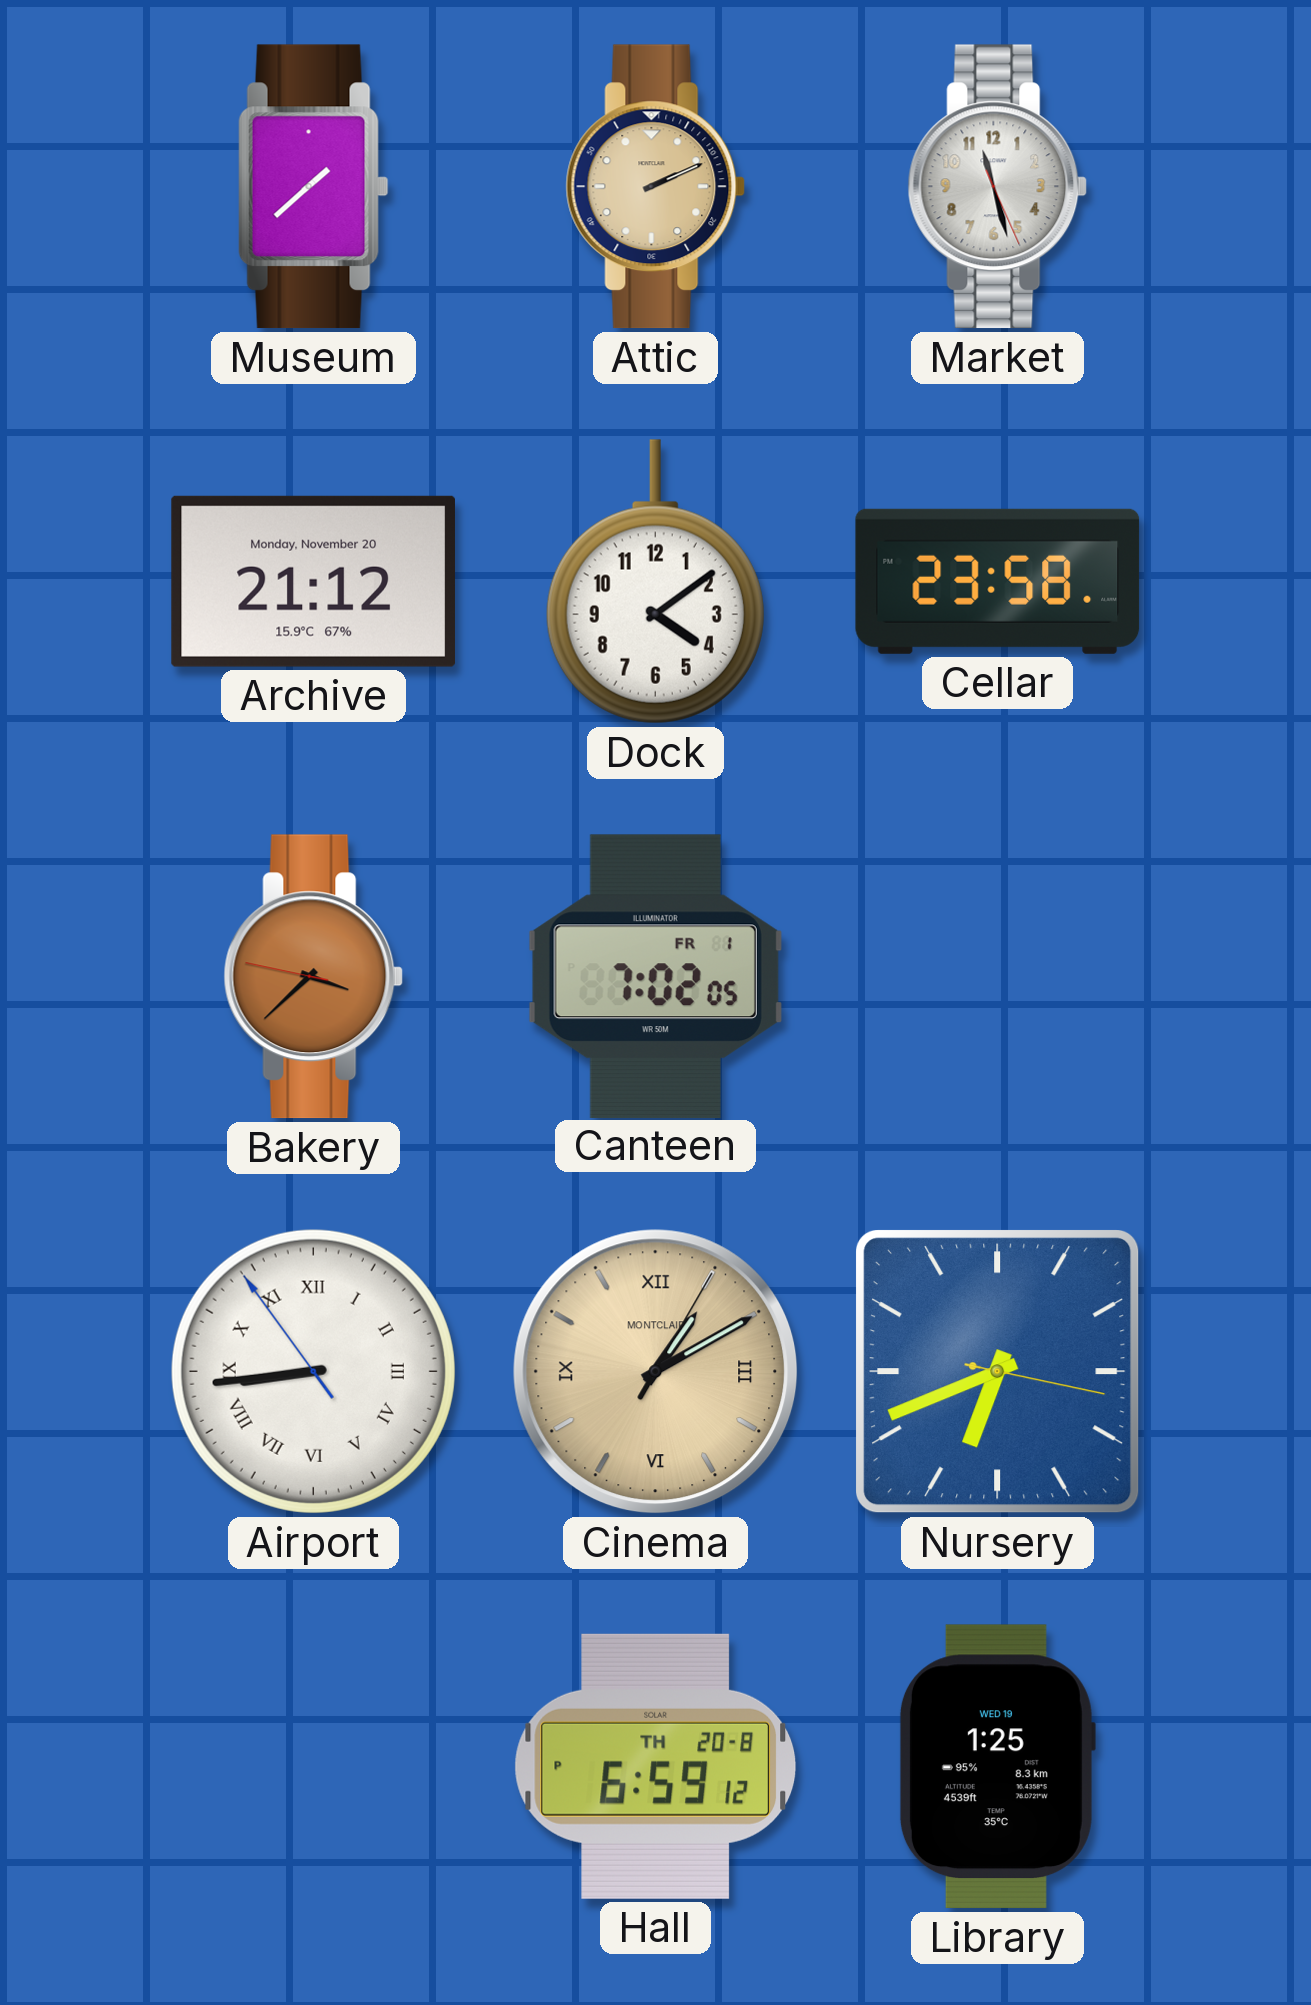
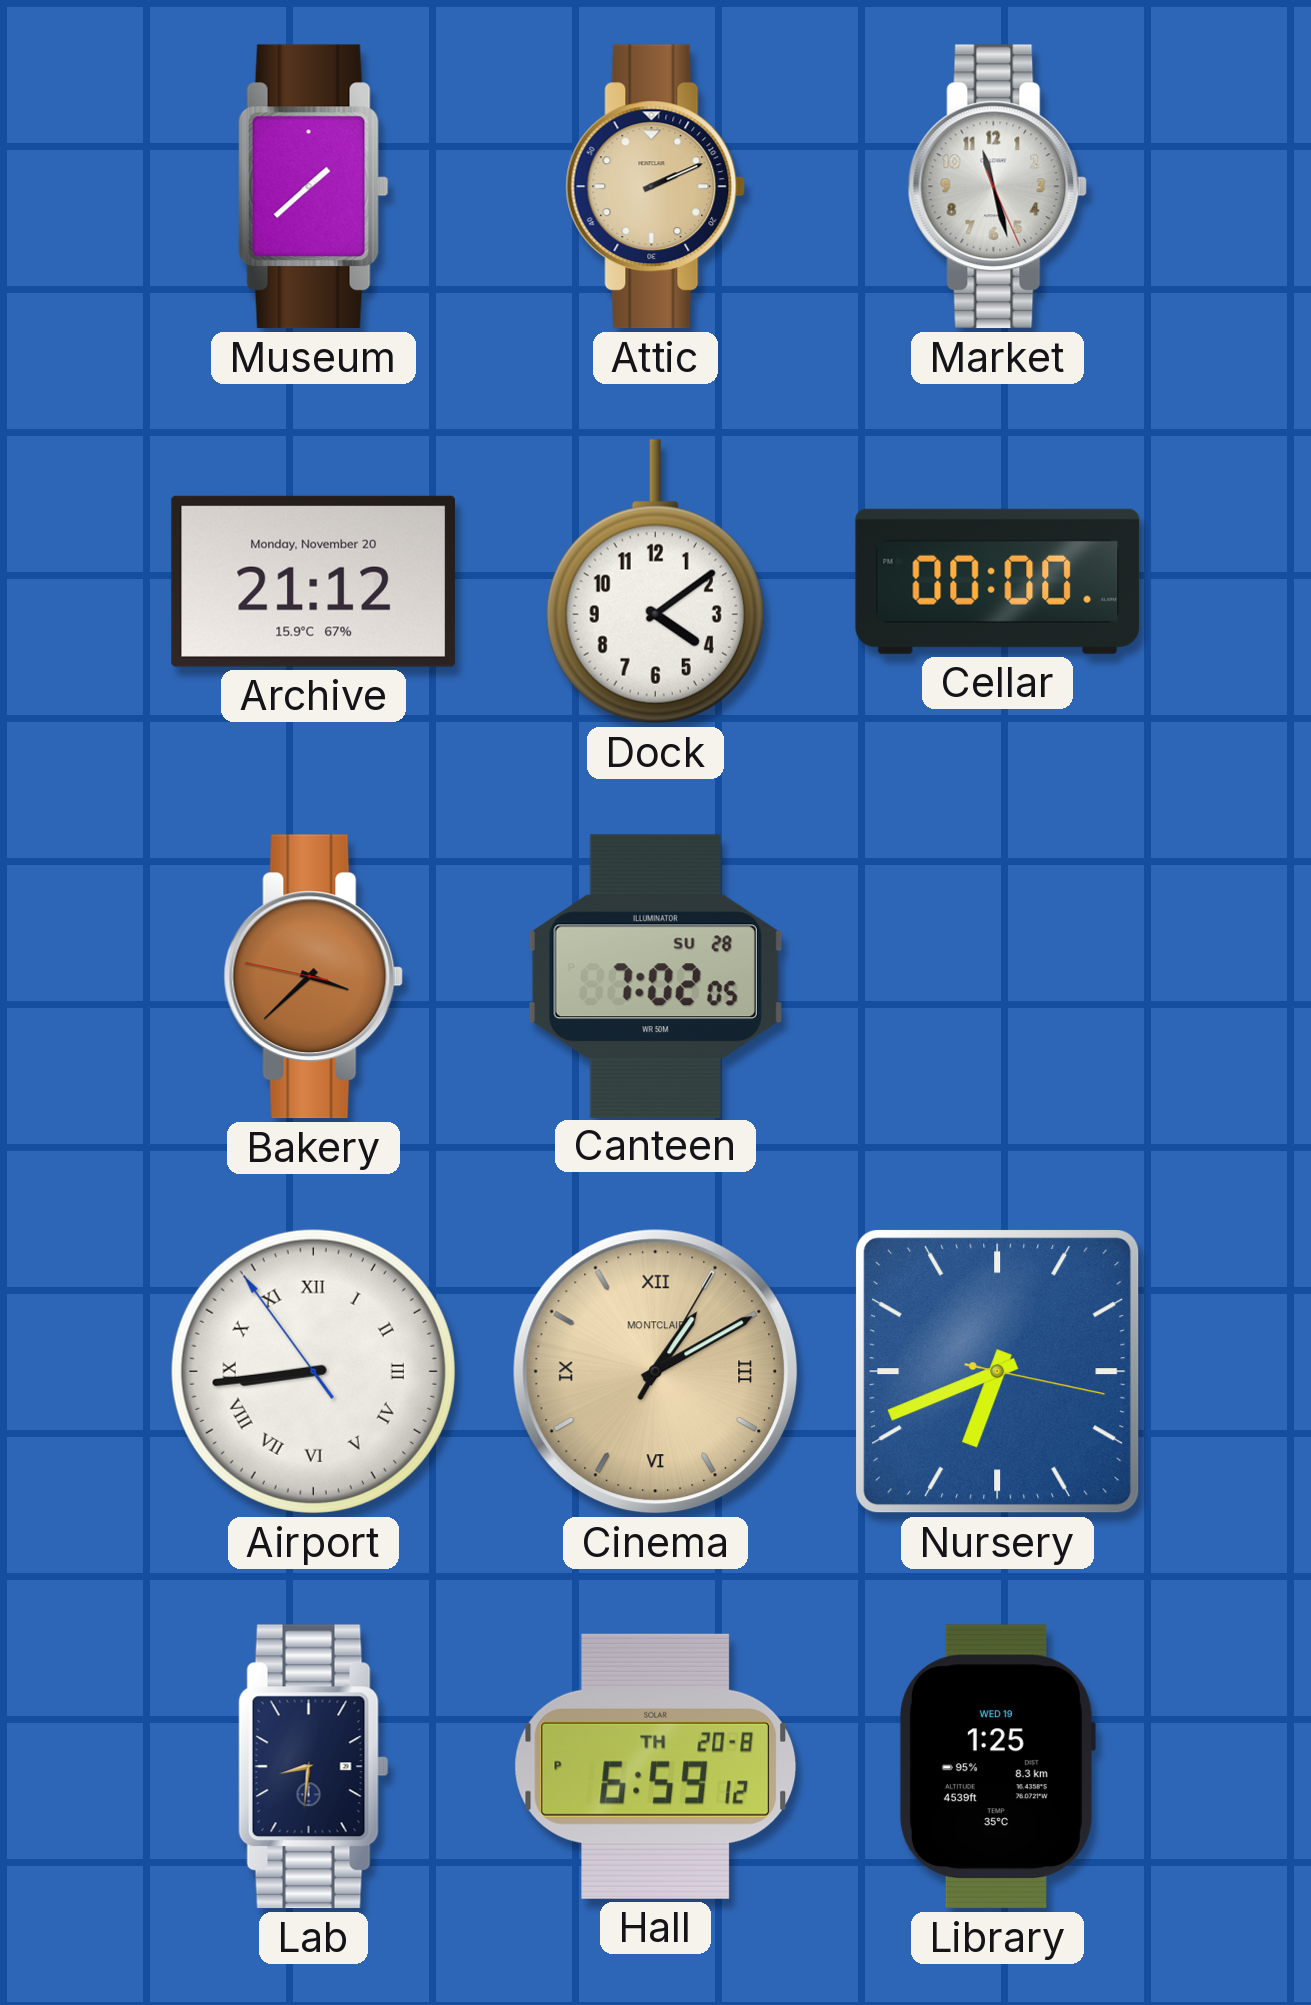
Cellar: 23:58 -> 00:00
Canteen date: FR 1 -> SU 28
Lab: none -> 8:31
